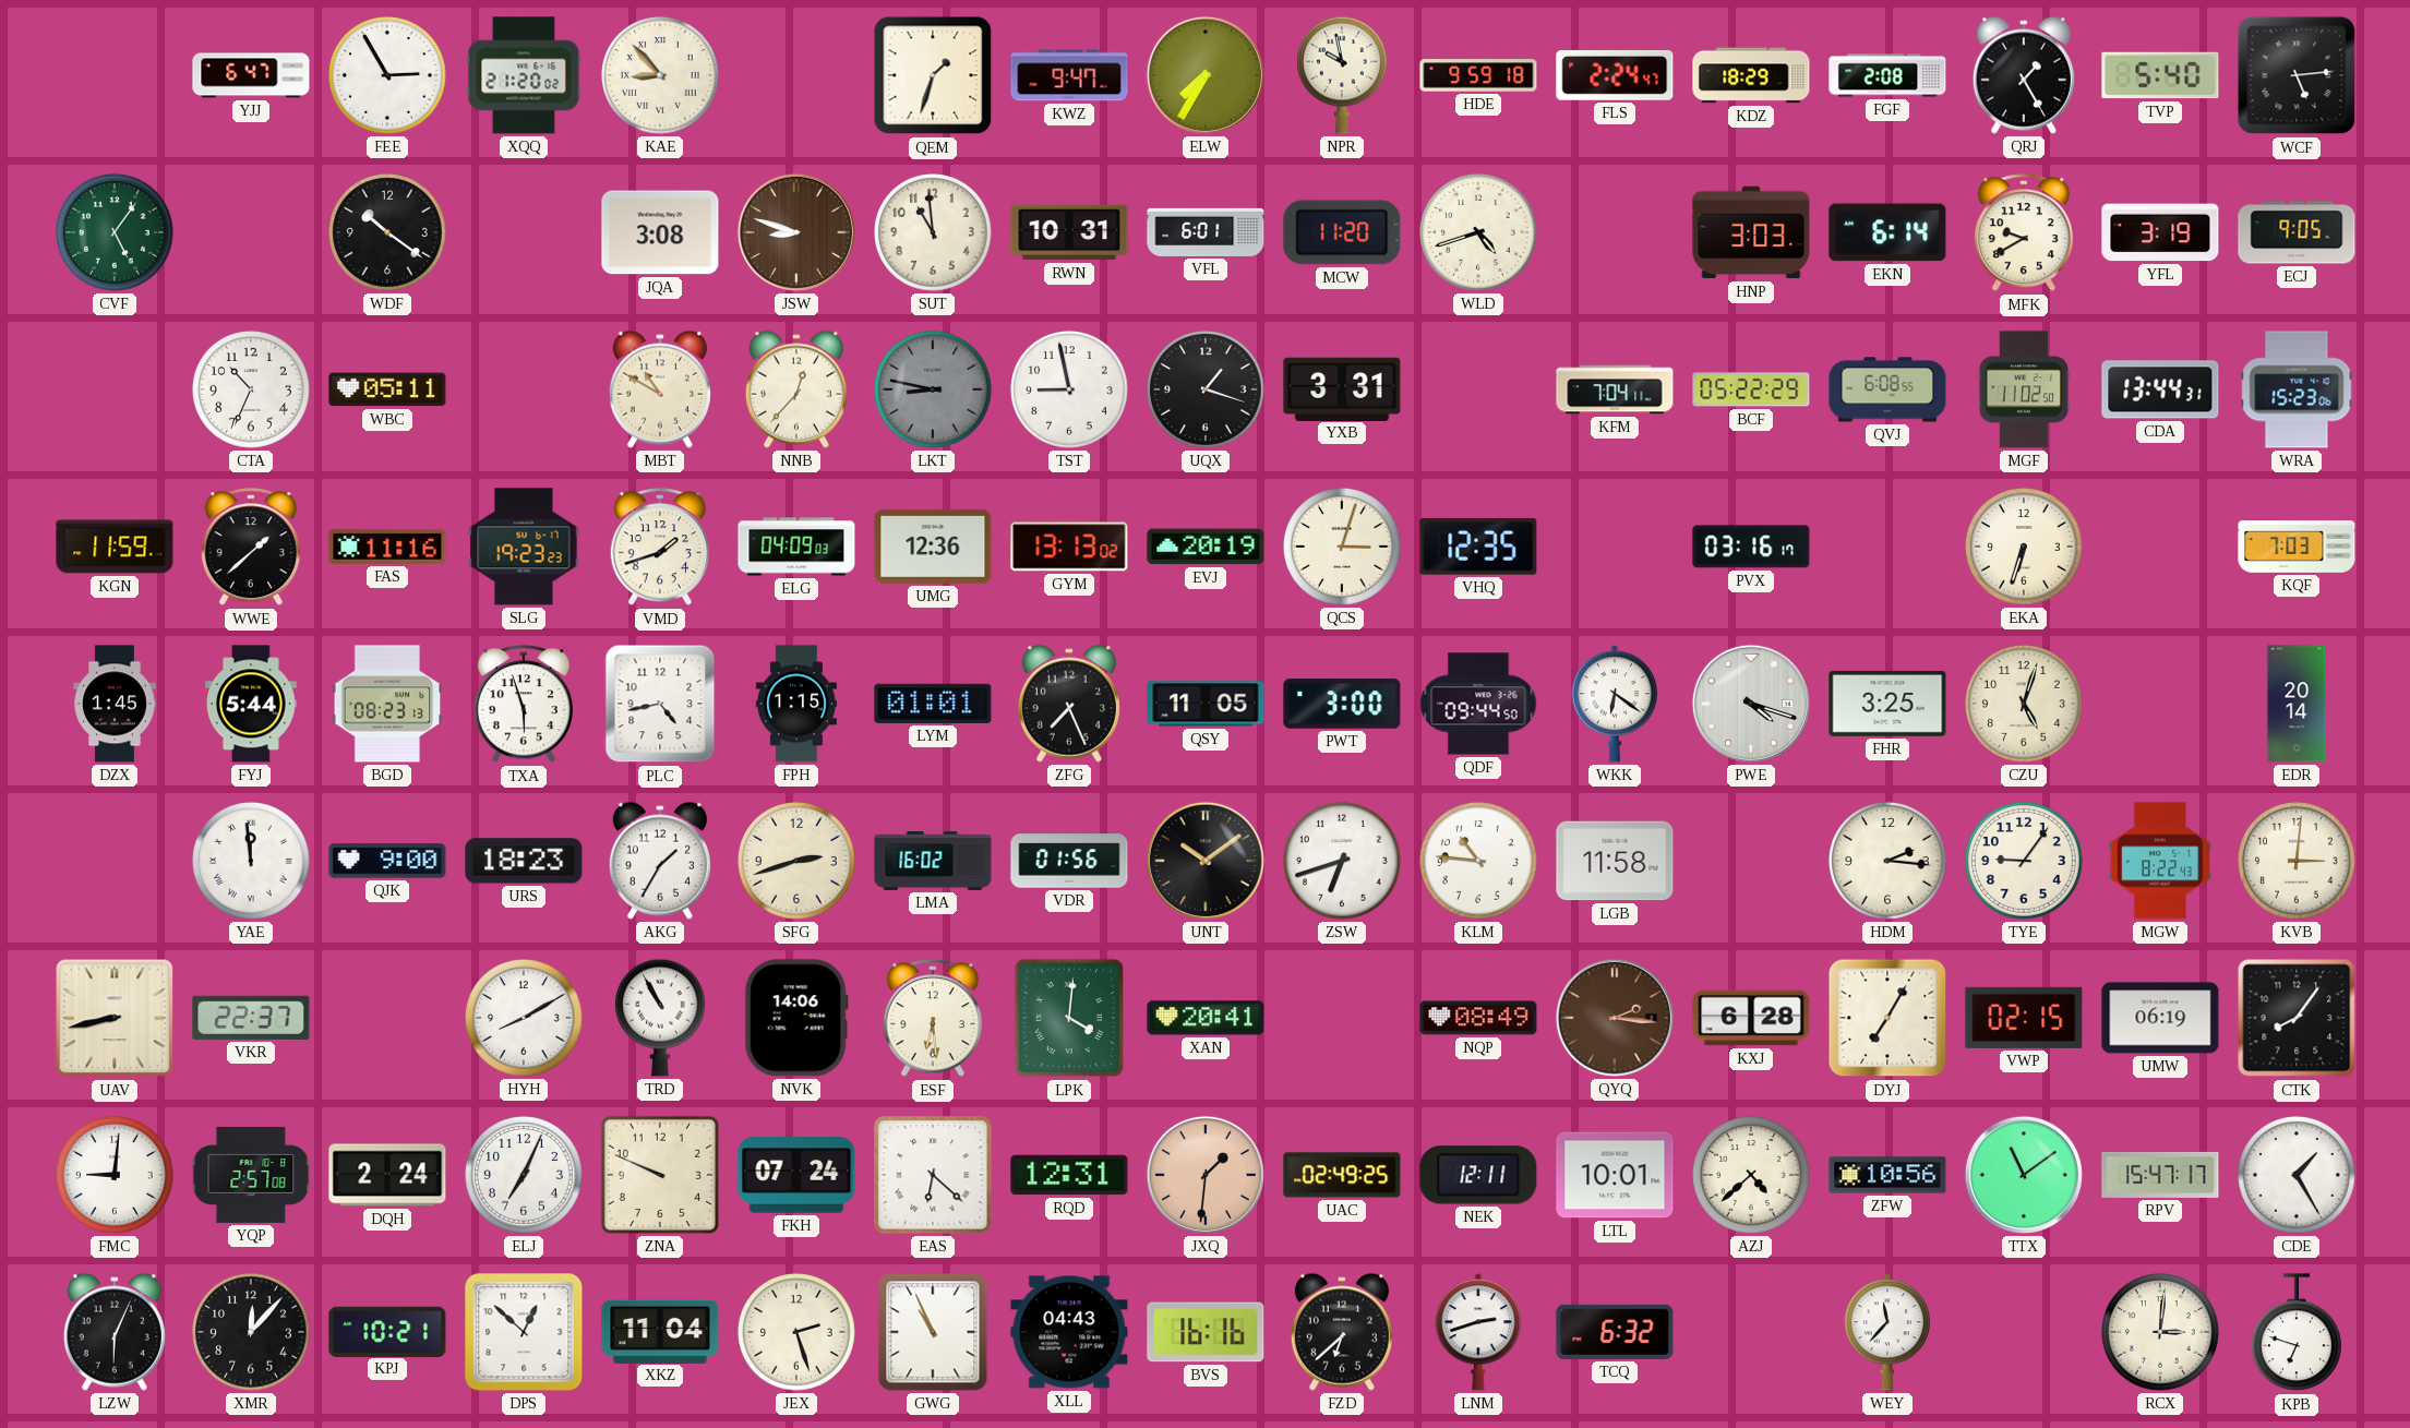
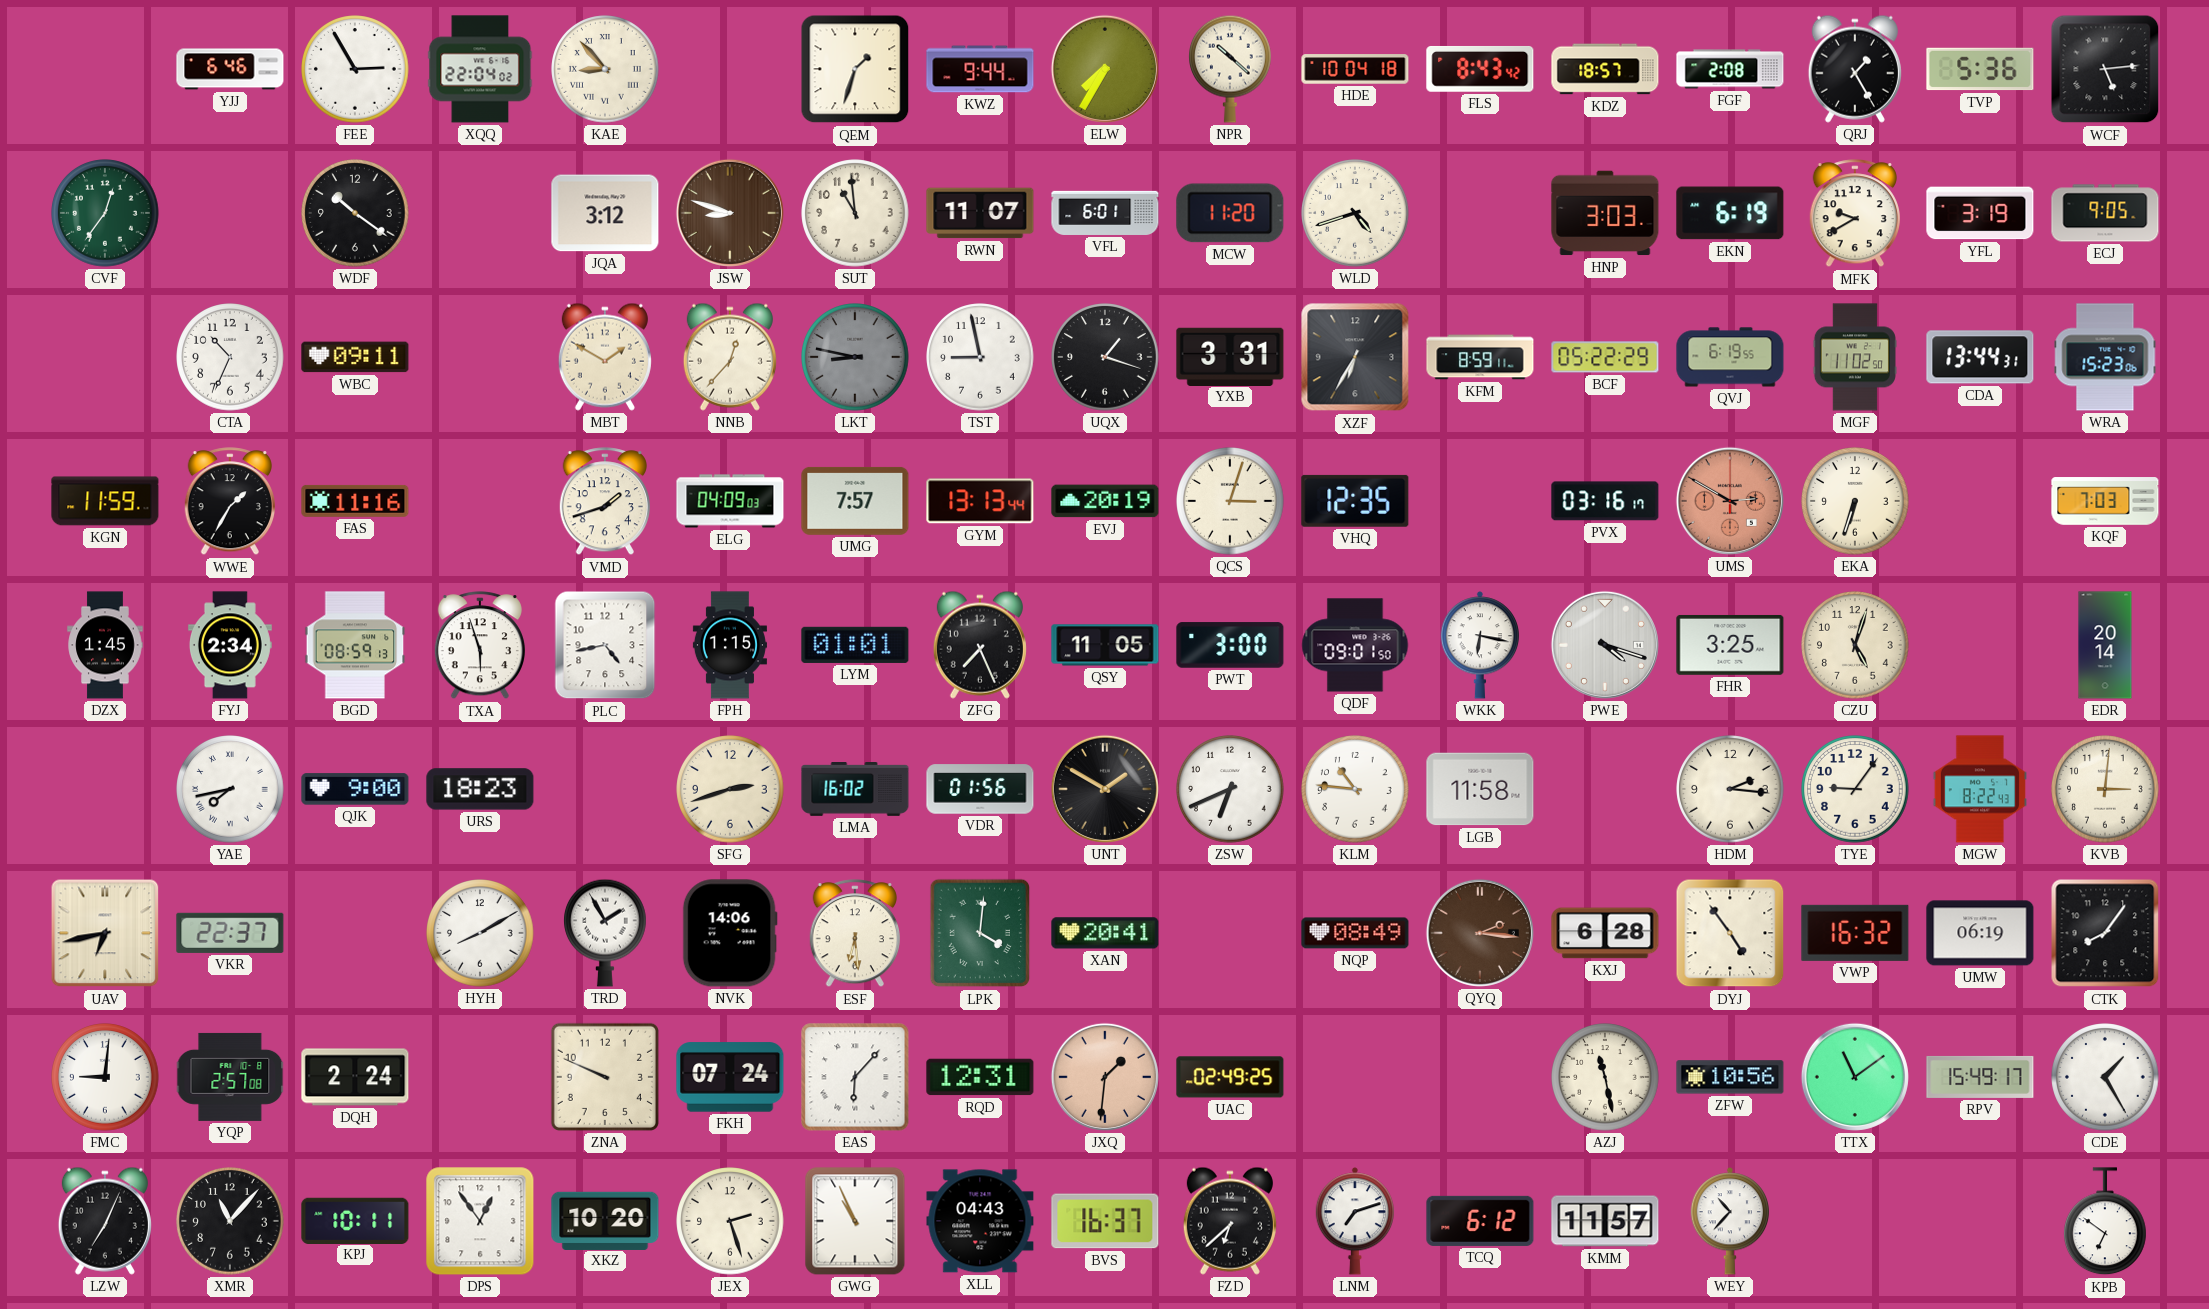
YJJ: 6:47 -> 6:46
XQQ: 21:20 -> 22:04
KWZ: 9:47 -> 9:44
NPR: 9:58 -> 10:22
HDE: 9:59 -> 10:04
FLS: 2:24 -> 8:43
KDZ: 18:29 -> 18:57
TVP: 5:40 -> 5:36
CVF: 5:06 -> 12:36
JQA: 3:08 -> 3:12
RWN: 10:31 -> 11:07
EKN: 6:14 -> 6:19
WBC: 05:11 -> 09:11
MBT: 10:50 -> 1:50
XZF: none -> 6:35
KFM: 7:04 -> 8:59
QVJ: 6:08 -> 6:19
WWE: 1:38 -> 1:35
SLG: 19:23 -> none
UMG: 12:36 -> 7:57
GYM: 13:13:02 -> 13:13:44
UMS: none -> 2:50
FYJ: 5:44 -> 2:34
BGD: 08:23 -> 08:59
QDF: 09:44 -> 09:01
WKK: 6:21 -> 6:17
YAE: 11:59 -> 7:43
AKG: 1:35 -> none
UNT: 10:09 -> 1:50
ZSW: 6:42 -> 6:41
UAV: 8:43 -> 6:43
TRD: 10:55 -> 1:55
DYJ: 7:05 -> 4:54
VWP: 02:15 -> 16:32
ELJ: 7:04 -> none
EAS: 6:22 -> 6:07
NEK: 12:11 -> none
LTL: 10:01 -> none
AZJ: 4:38 -> 11:28
RPV: 15:47 -> 15:49
LZW: 6:04 -> 7:04
XMR: 12:07 -> 11:07
KPJ: 10:21 -> 10:11
DPS: 12:52 -> 12:54
XKZ: 11:04 -> 10:20
BVS: 16:16 -> 16:37
LNM: 2:42 -> 7:12
TCQ: 6:32 -> 6:12
KMM: none -> 11:57
WEY: 11:37 -> 10:37
RCX: 3:01 -> none
KPB: 6:48 -> 6:51
